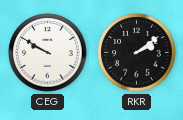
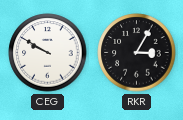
RKR: 2:09 -> 3:05
